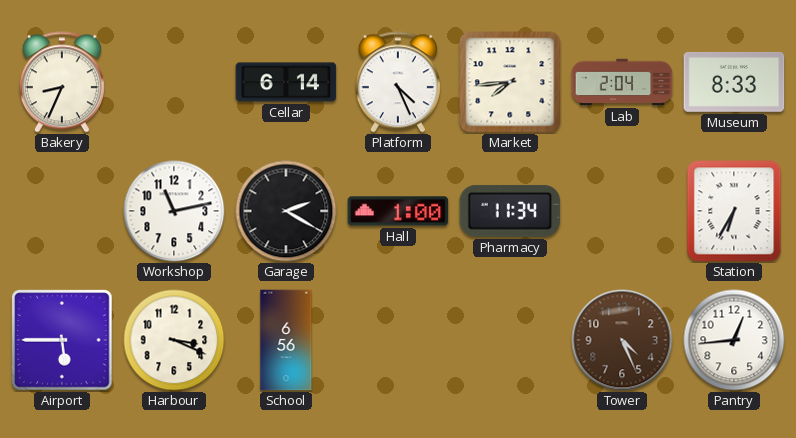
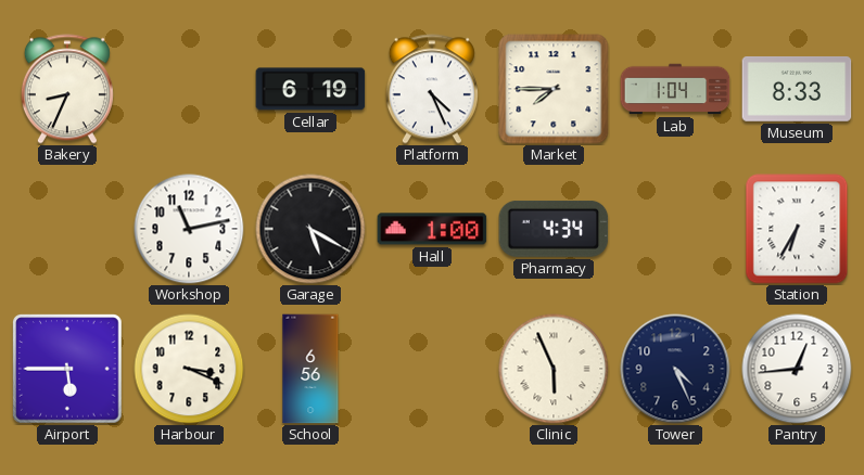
Cellar: 6:14 -> 6:19
Market: 7:44 -> 7:45
Lab: 2:04 -> 1:04
Garage: 2:20 -> 5:20
Pharmacy: 11:34 -> 4:34
Clinic: none -> 5:56
Tower dial: brown -> navy
